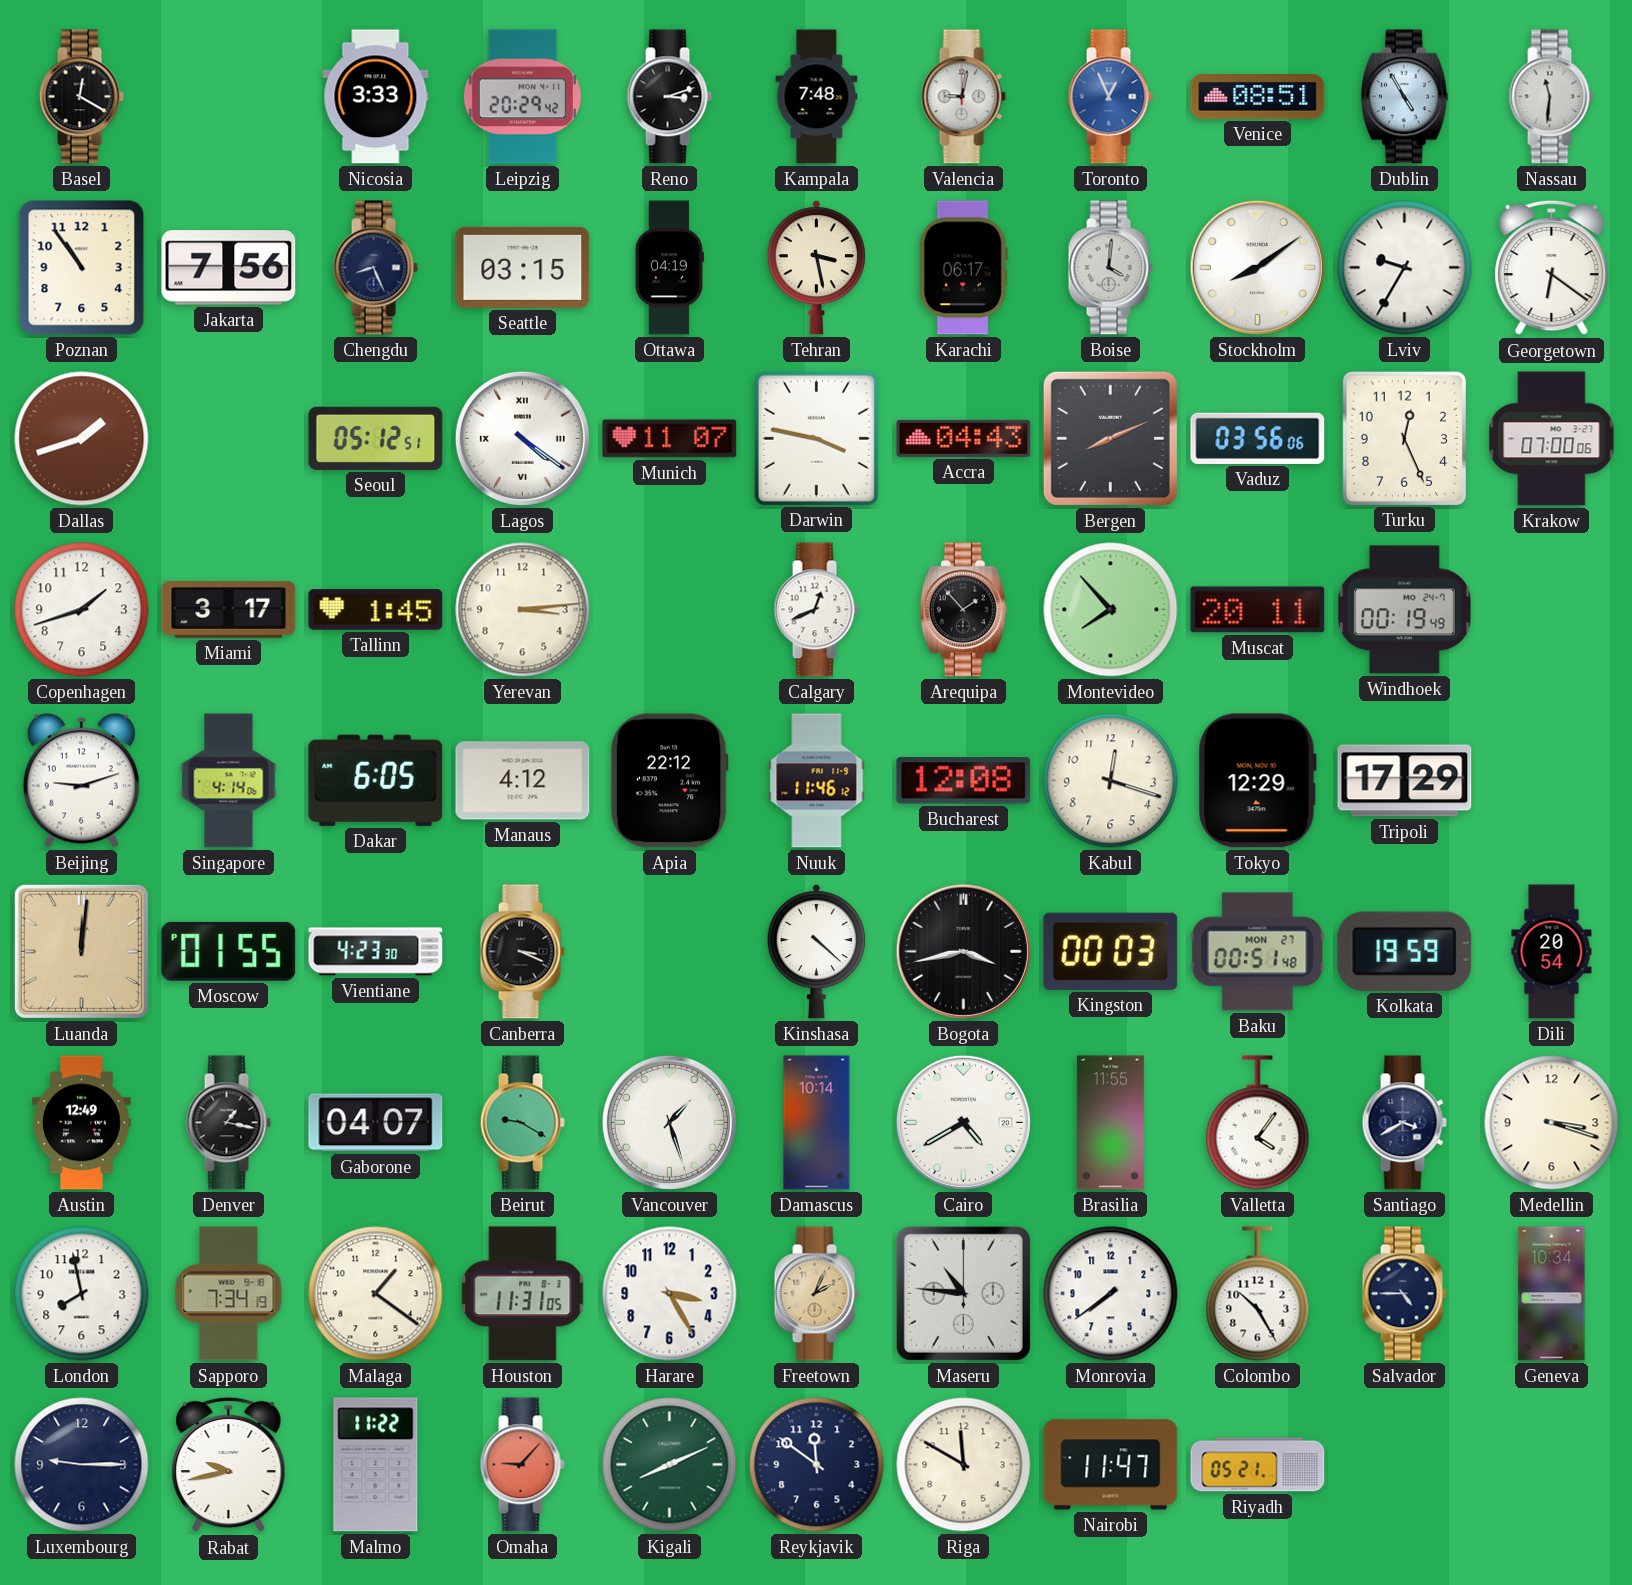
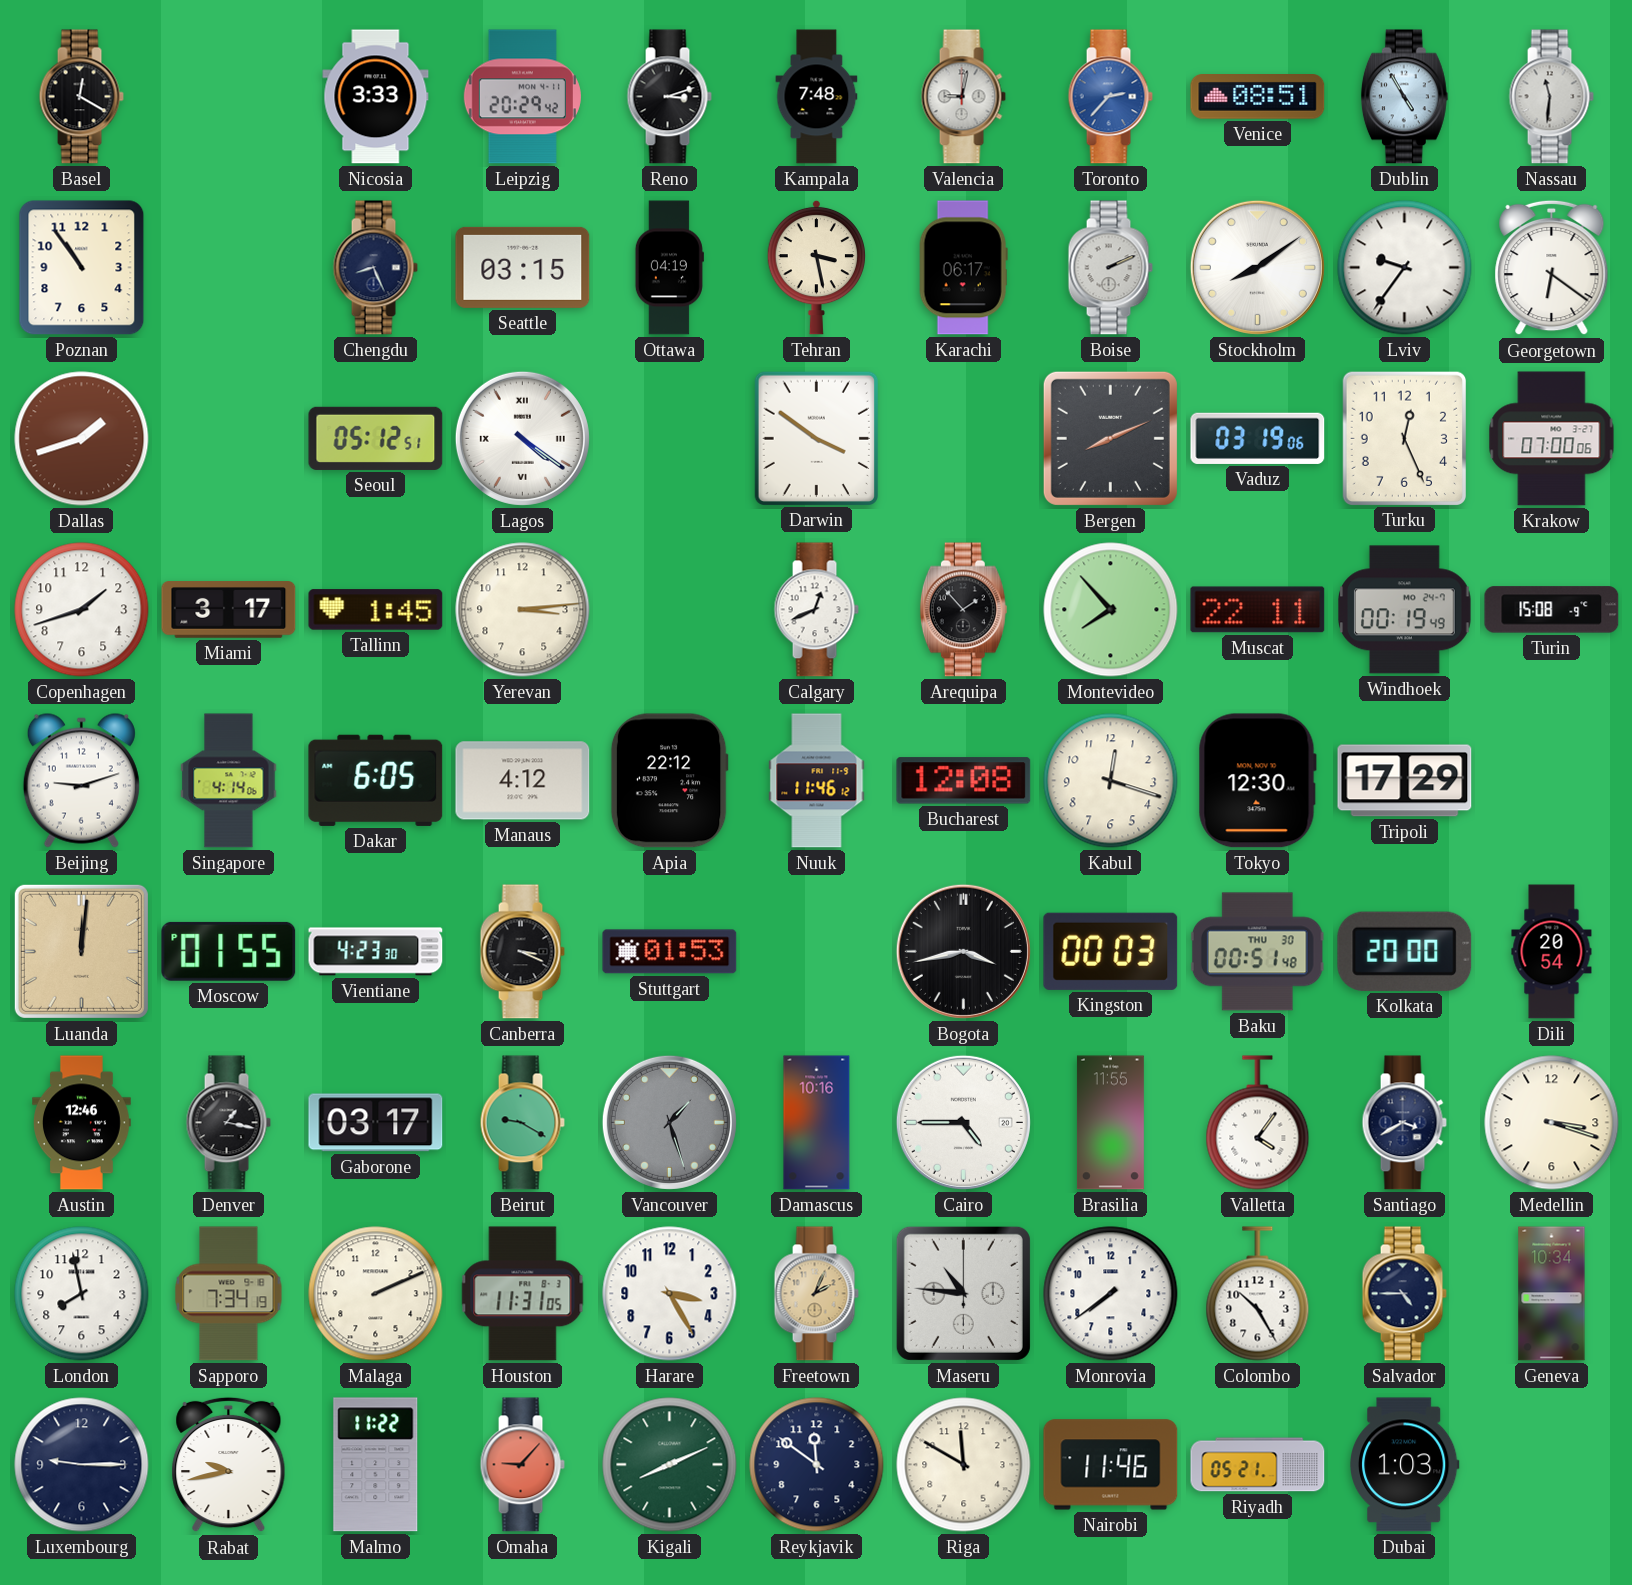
Toronto: 12:56 -> 2:37
Jakarta: 7:56 -> none
Boise: 4:01 -> 2:11
Lviv: 9:35 -> 9:36
Munich: 11:07 -> none
Darwin: 3:47 -> 3:51
Accra: 04:43 -> none
Vaduz: 03:56 -> 03:19
Muscat: 20:11 -> 22:11
Turin: none -> 15:08
Tokyo: 12:29 -> 12:30
Stuttgart: none -> 01:53
Kinshasa: 4:22 -> none
Baku date: MON 27 -> THU 30
Kolkata: 19:59 -> 20:00
Austin: 12:49 -> 12:46
Gaborone: 04:07 -> 03:17
Vancouver dial: white -> grey
Damascus: 10:14 -> 10:16
Cairo: 4:40 -> 4:45
Malaga: 1:21 -> 2:11
Nairobi: 11:47 -> 11:46
Dubai: none -> 1:03
